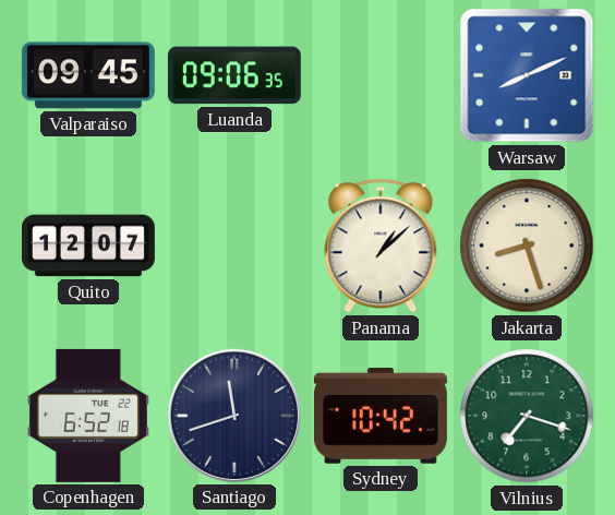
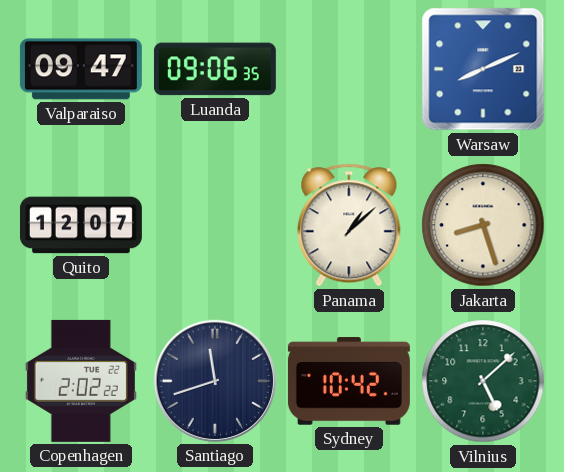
Valparaiso: 09:45 -> 09:47
Copenhagen: 6:52 -> 2:02
Vilnius: 7:18 -> 5:08
